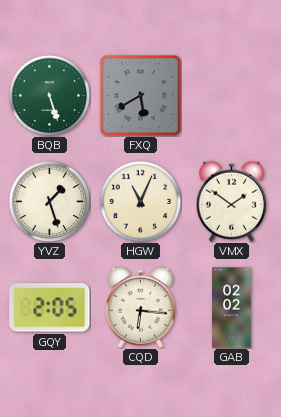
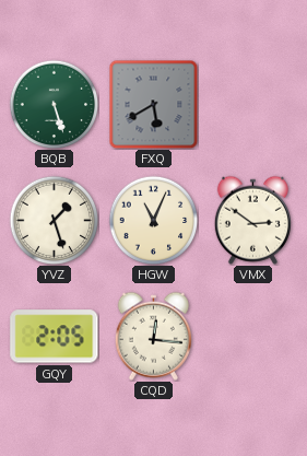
VMX: 1:51 -> 2:51
CQD: 6:16 -> 12:16
GAB: 02:02 -> none
